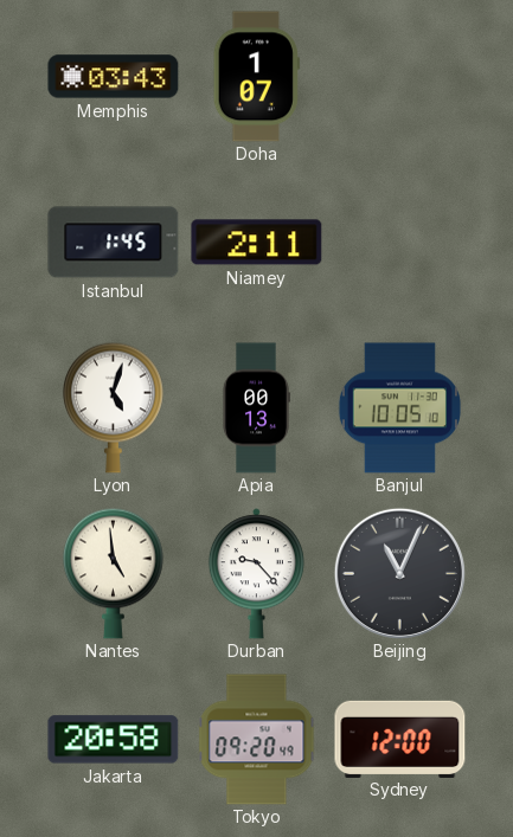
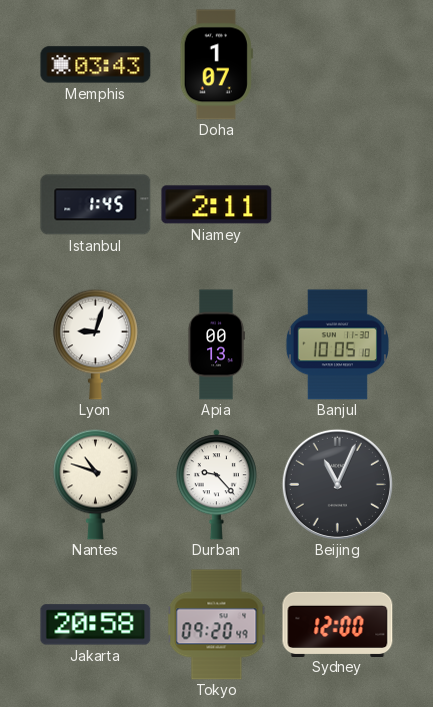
Lyon: 5:03 -> 9:03
Nantes: 4:59 -> 10:48
